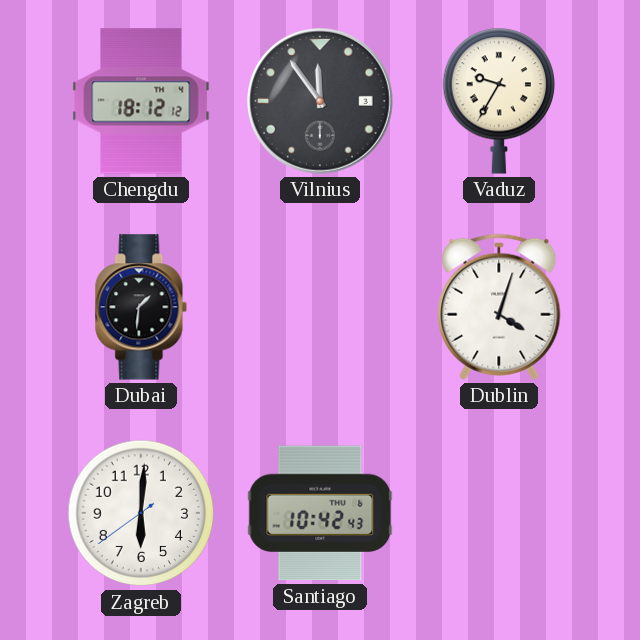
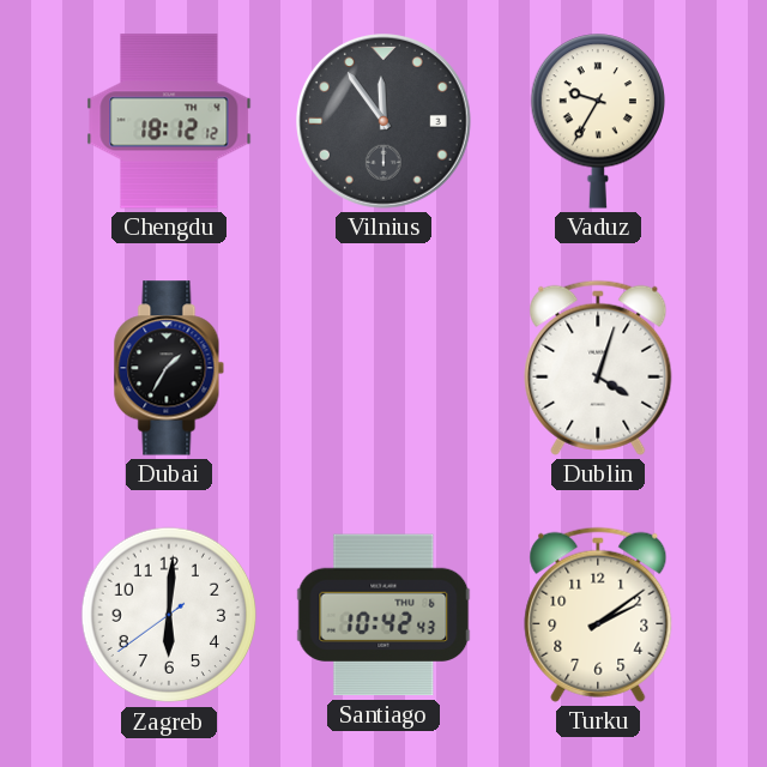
Dubai: 1:31 -> 1:35
Turku: none -> 2:09
